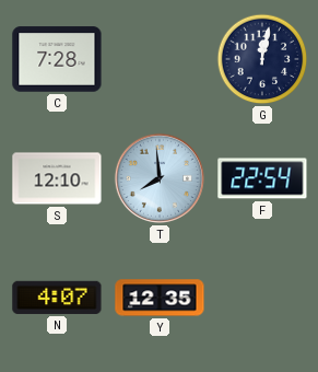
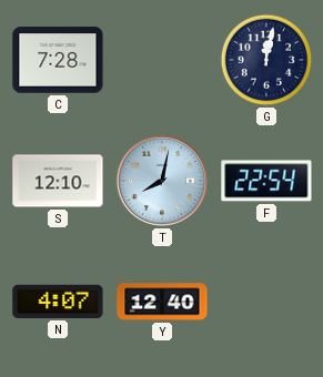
T: 7:59 -> 8:02
Y: 12:35 -> 12:40
